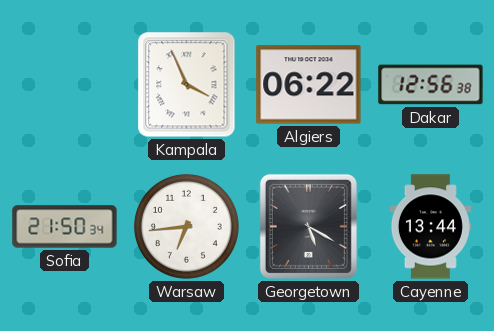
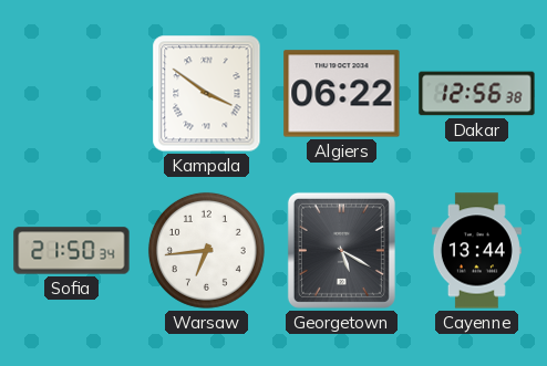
Kampala: 3:56 -> 3:51
